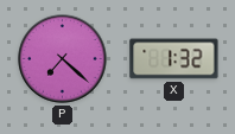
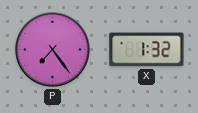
P: 7:22 -> 7:24
